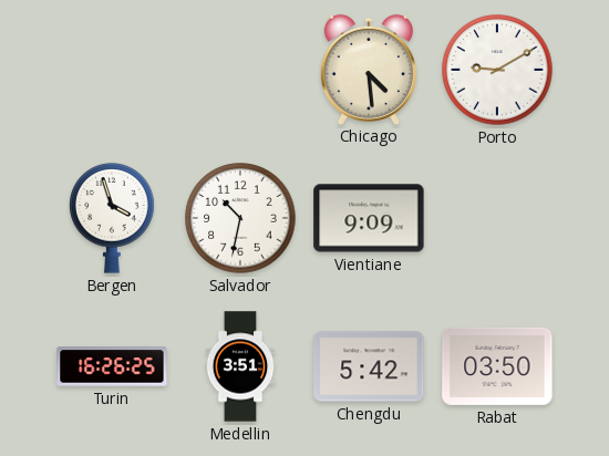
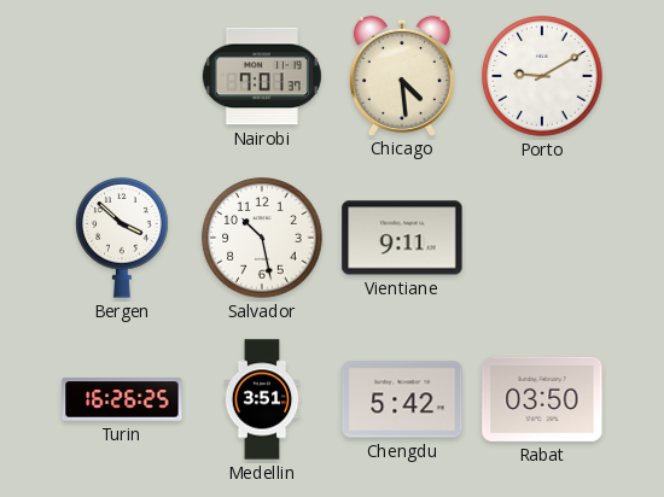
Nairobi: none -> 7:01
Bergen: 3:57 -> 3:52
Salvador: 10:32 -> 10:28
Vientiane: 9:09 -> 9:11
